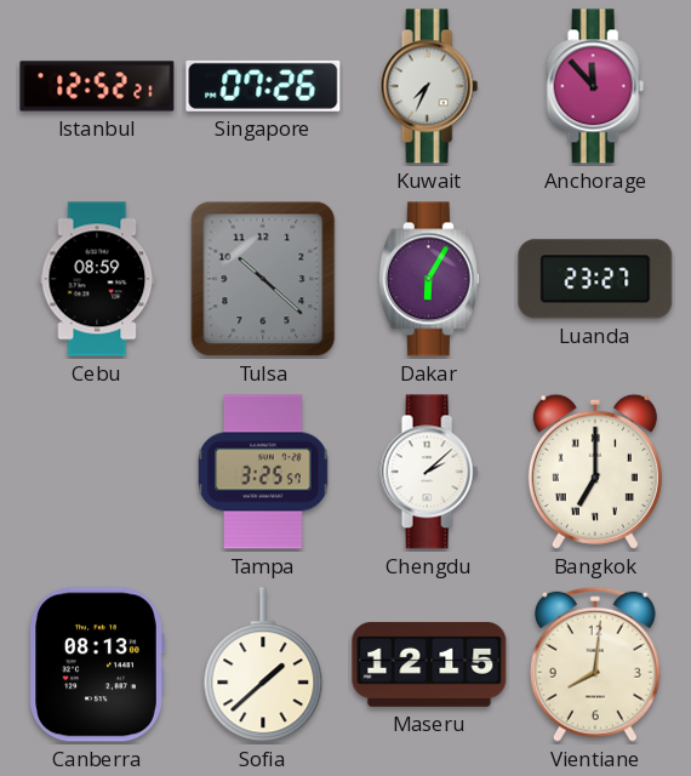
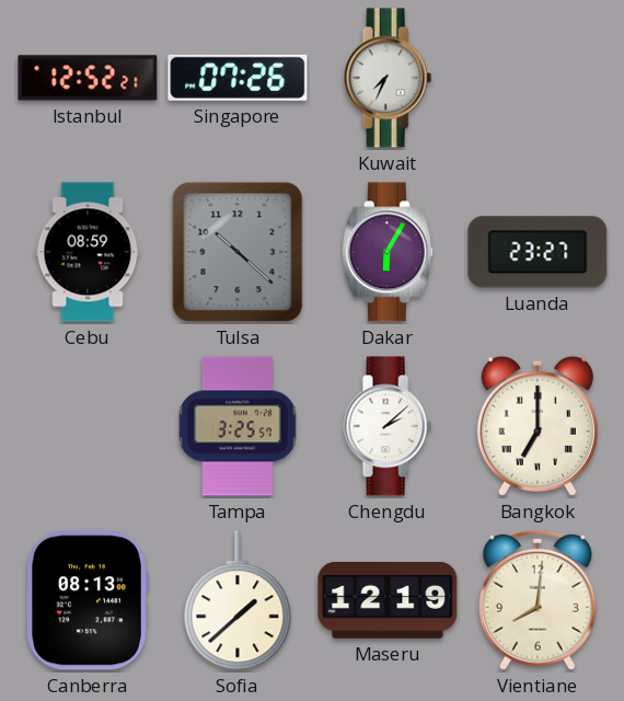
Anchorage: 11:53 -> none
Maseru: 12:15 -> 12:19
